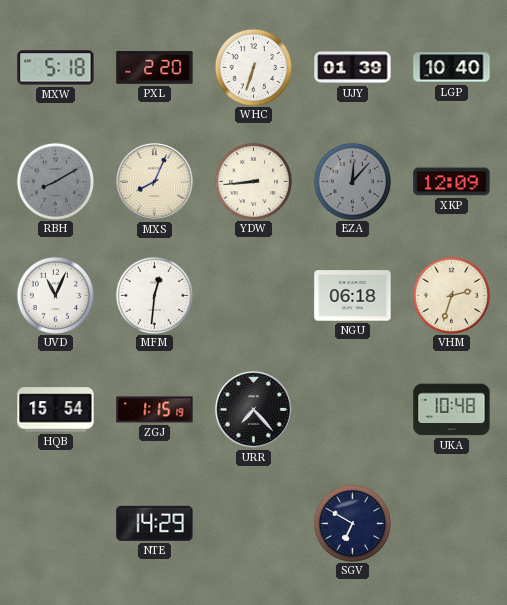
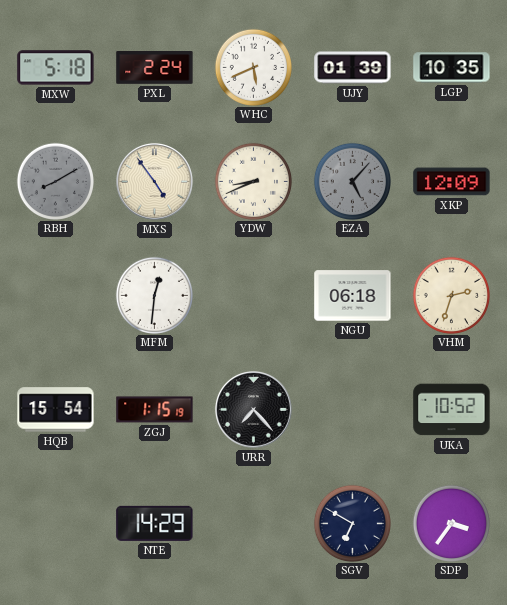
PXL: 2:20 -> 2:24
WHC: 6:33 -> 5:41
LGP: 10:40 -> 10:35
MXS: 8:04 -> 4:54
YDW: 8:44 -> 8:41
EZA: 12:07 -> 5:07
UVD: 11:04 -> none
UKA: 10:48 -> 10:52
SDP: none -> 3:36
